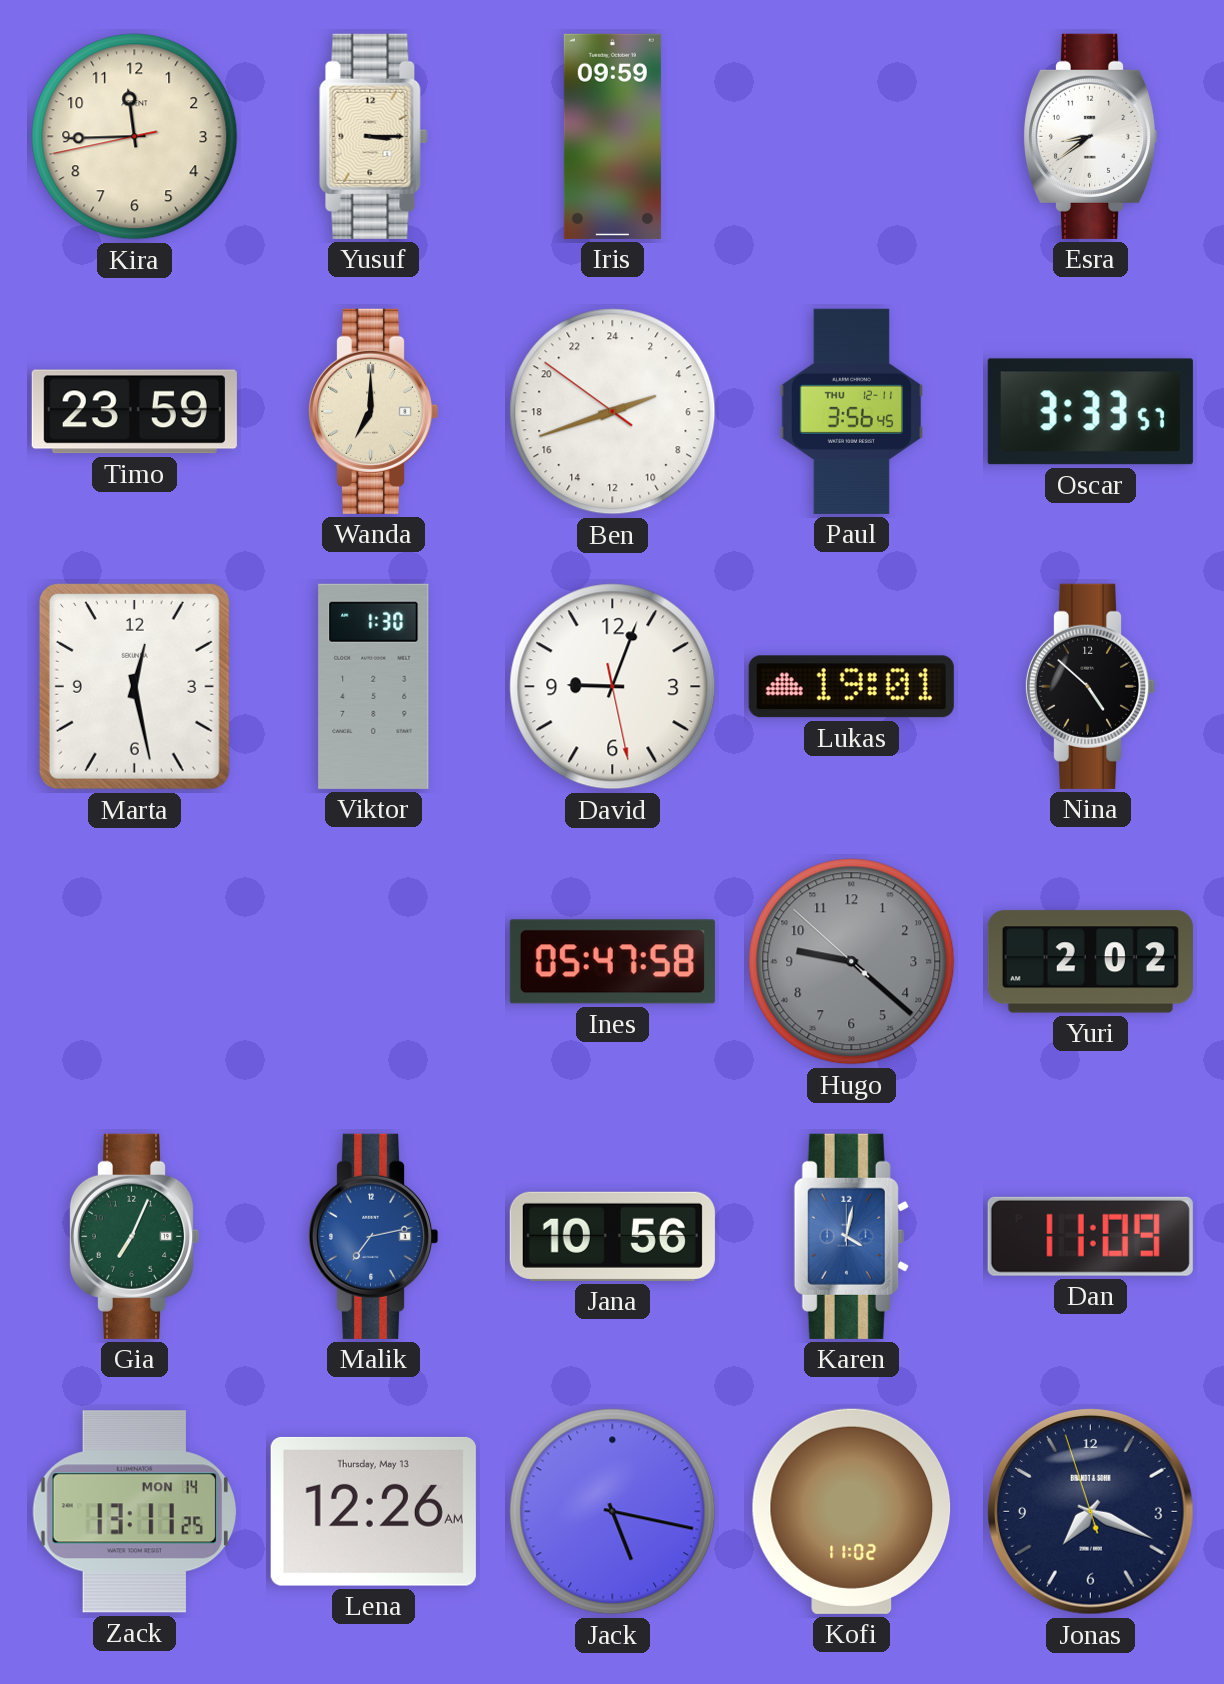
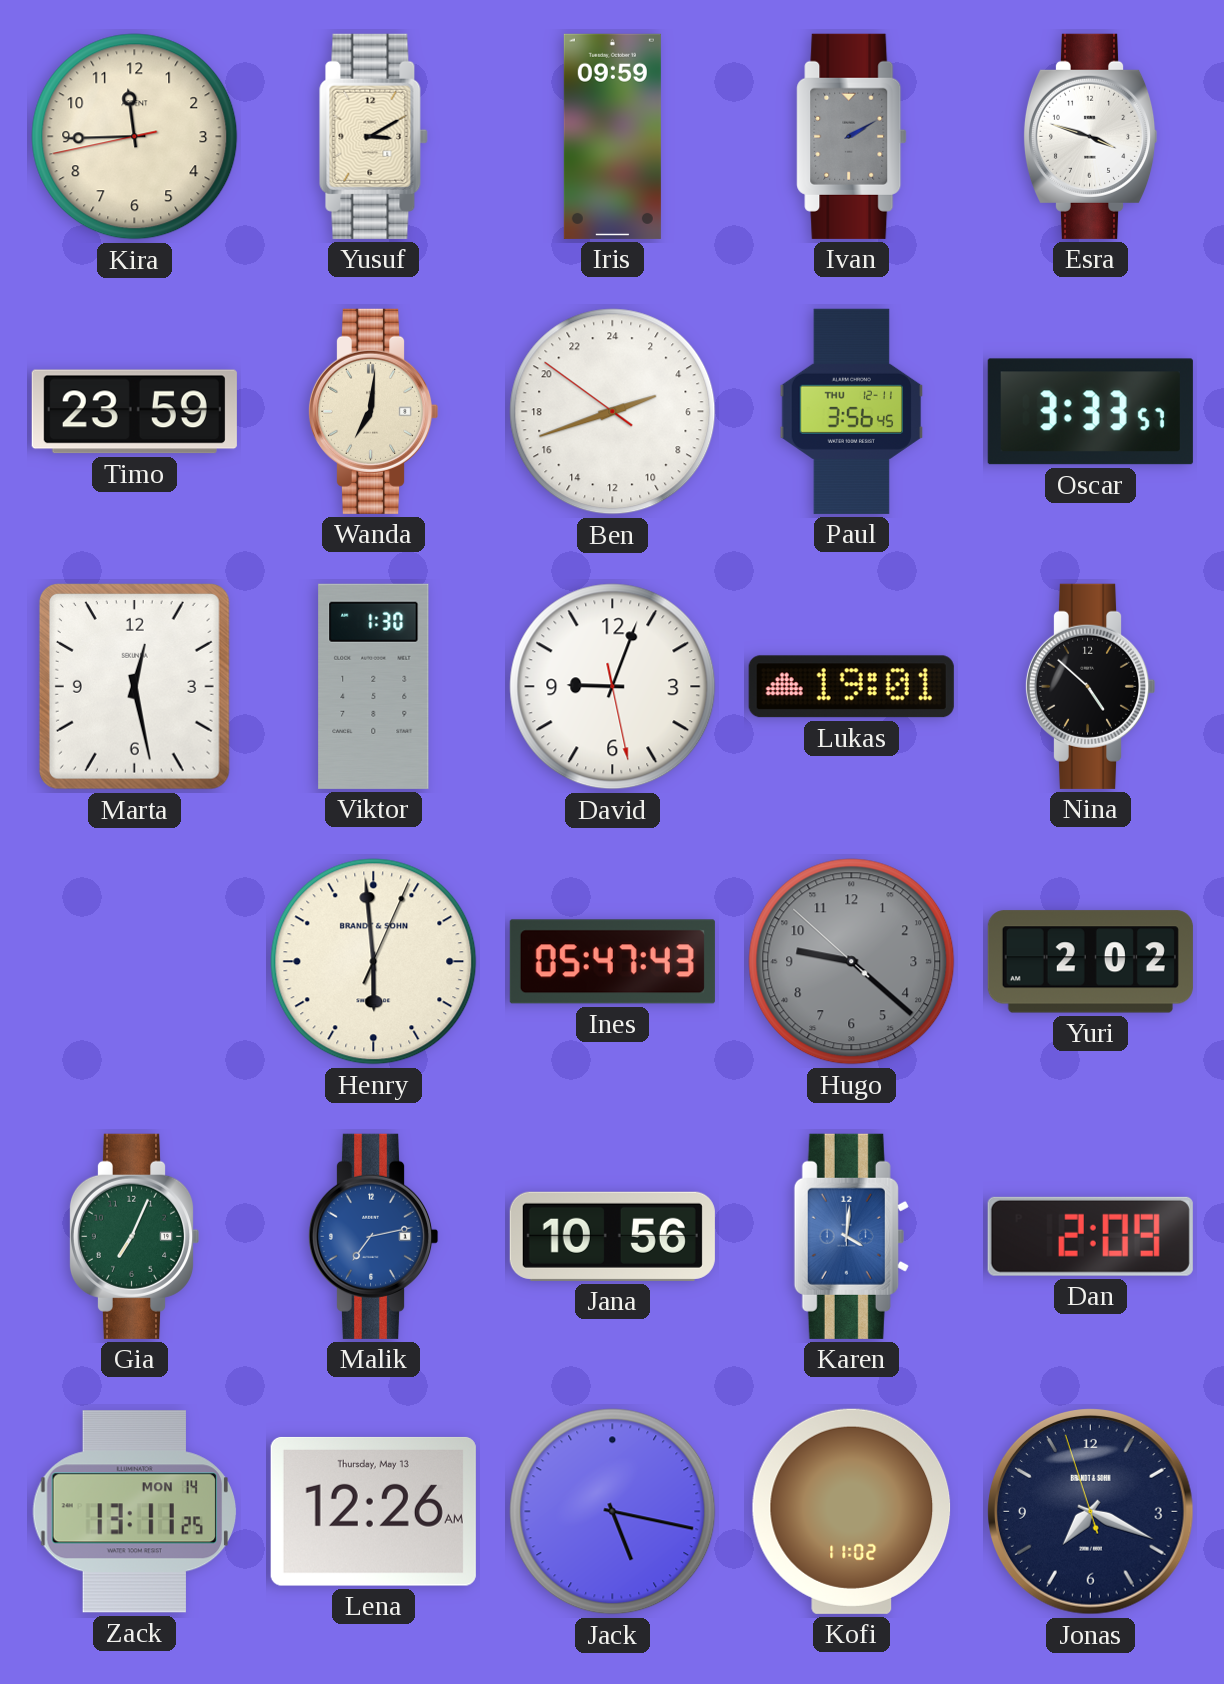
Yusuf: 3:15 -> 3:10
Ivan: none -> 2:10
Esra: 8:39 -> 3:48
Wanda: 7:00 -> 7:01
Henry: none -> 5:59
Ines: 05:47:58 -> 05:47:43
Karen: 4:02 -> 4:01
Dan: 11:09 -> 2:09
